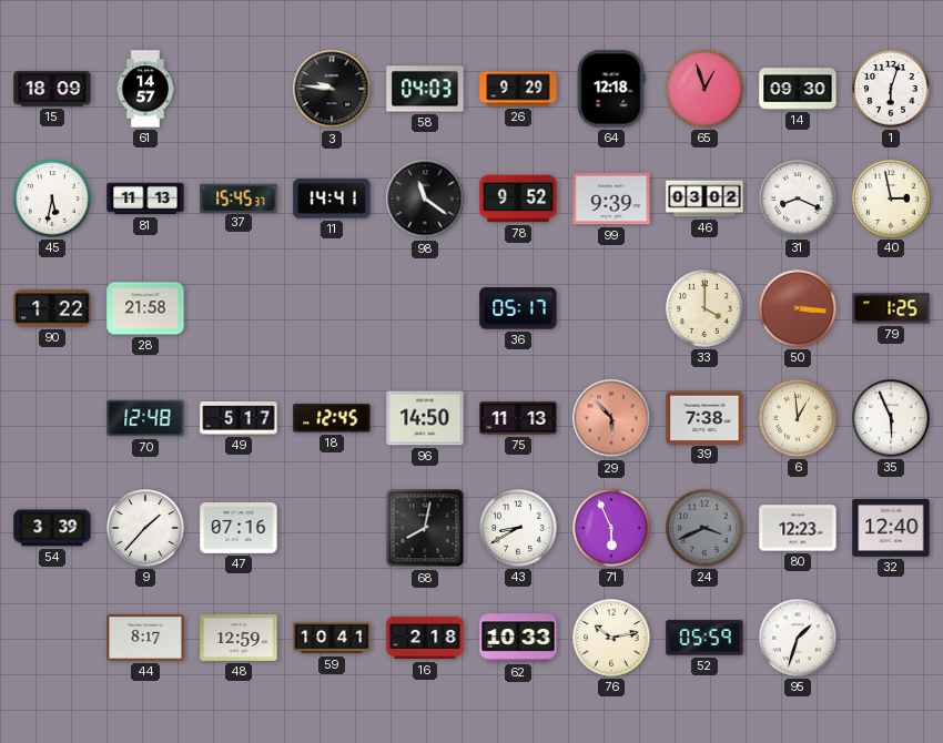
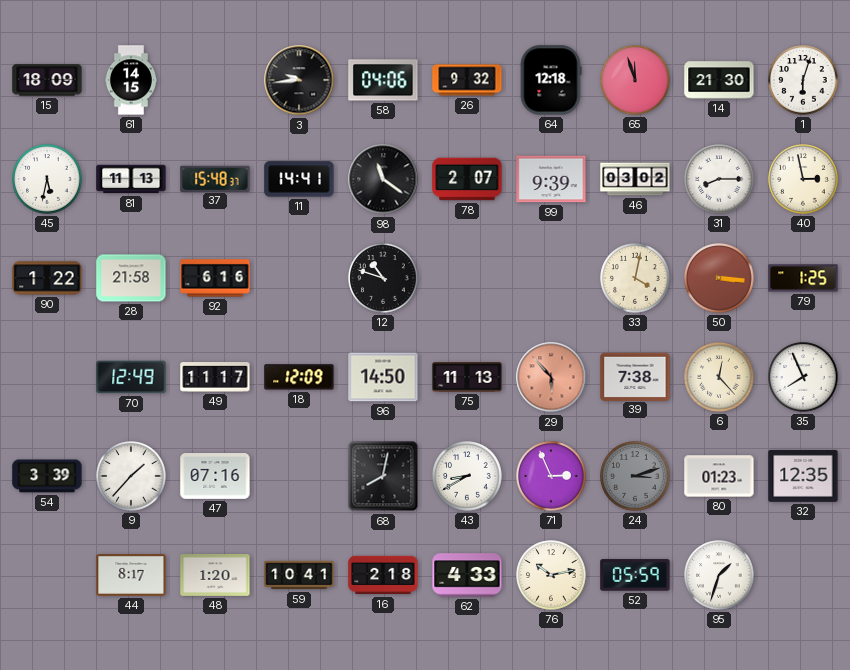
61: 14:57 -> 14:15
3: 9:46 -> 9:44
58: 04:03 -> 04:06
26: 9:29 -> 9:32
65: 12:57 -> 11:57
14: 09:30 -> 21:30
37: 15:45 -> 15:48
78: 9:52 -> 2:07
31: 8:19 -> 8:15
92: none -> 6:16
12: none -> 10:48
36: 05:17 -> none
33: 4:00 -> 4:02
70: 12:48 -> 12:49
49: 5:17 -> 11:17
18: 12:45 -> 12:09
6: 12:59 -> 12:23
35: 5:56 -> 7:56
71: 5:56 -> 2:56
24: 3:41 -> 3:12
80: 12:23 -> 01:23
32: 12:40 -> 12:35
48: 12:59 -> 1:20
62: 10:33 -> 4:33
